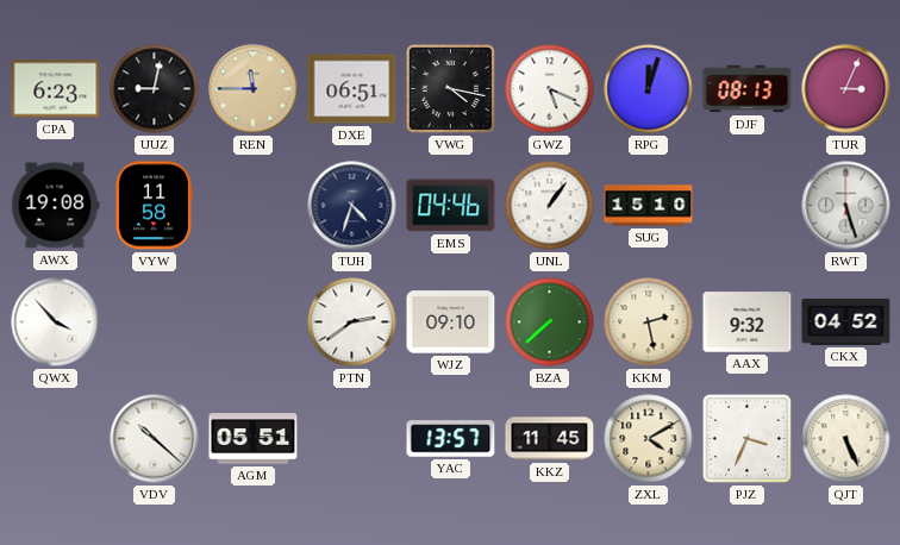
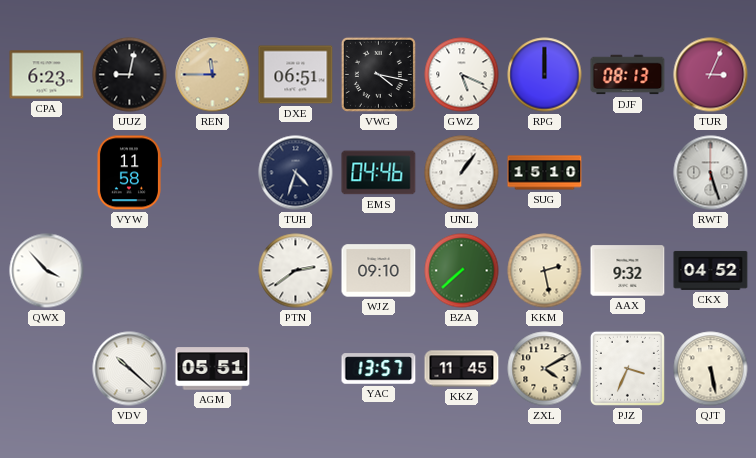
RPG: 12:03 -> 12:00
AWX: 19:08 -> none
QJT: 5:26 -> 5:28
